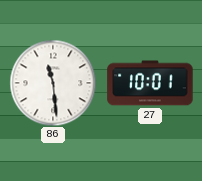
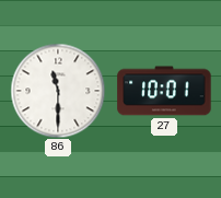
86: 11:29 -> 11:30
